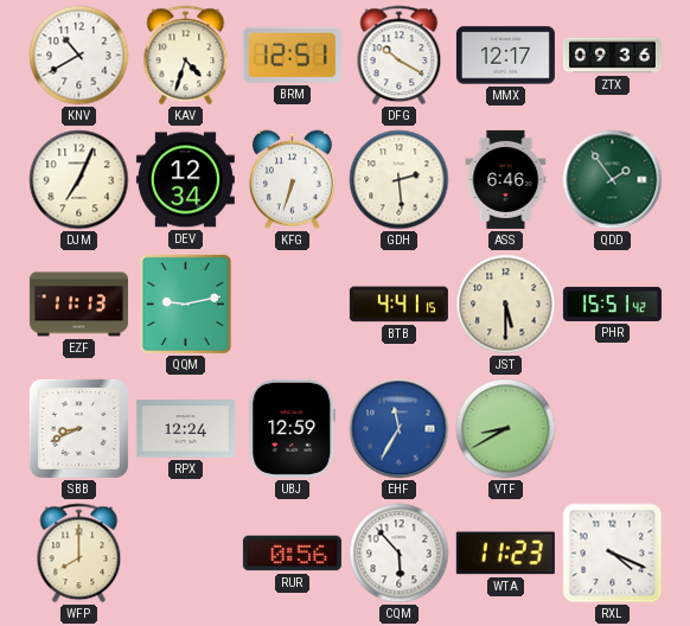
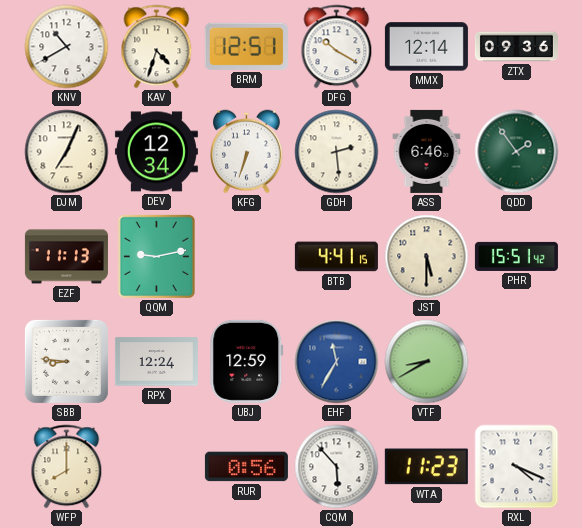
MMX: 12:17 -> 12:14
SBB: 8:41 -> 8:46
